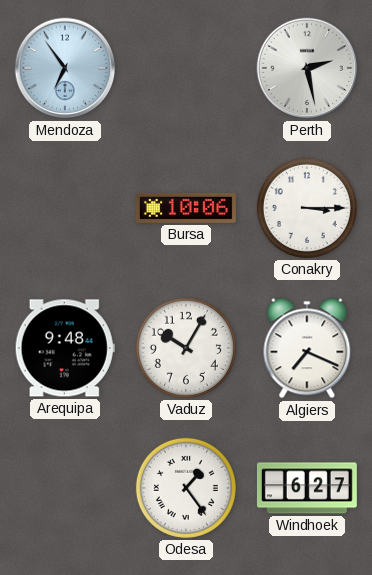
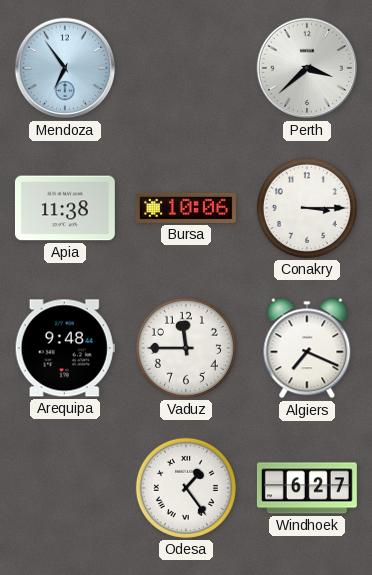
Perth: 2:28 -> 3:38
Apia: none -> 11:38
Vaduz: 10:05 -> 11:45
